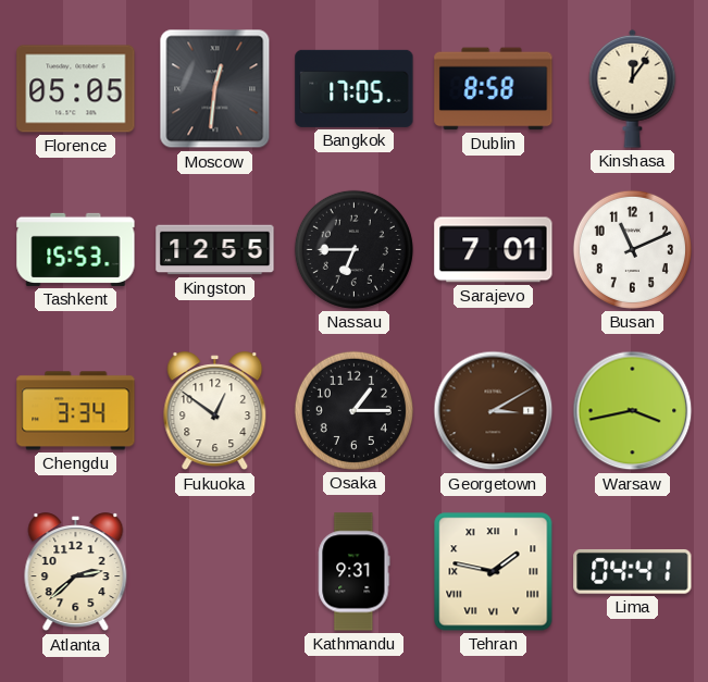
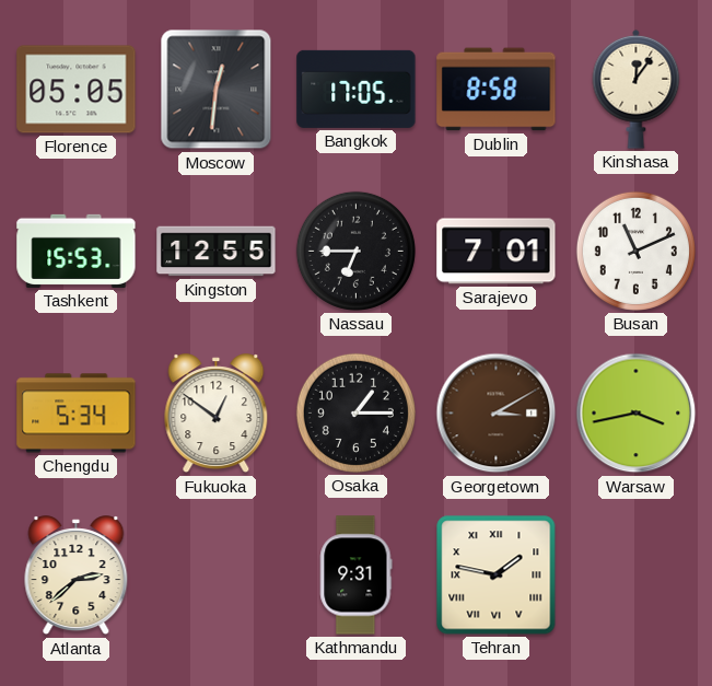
Chengdu: 3:34 -> 5:34
Lima: 04:41 -> none
